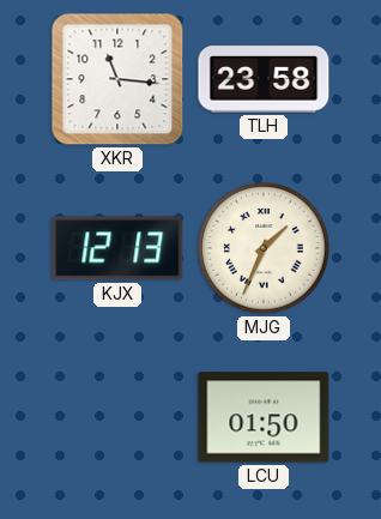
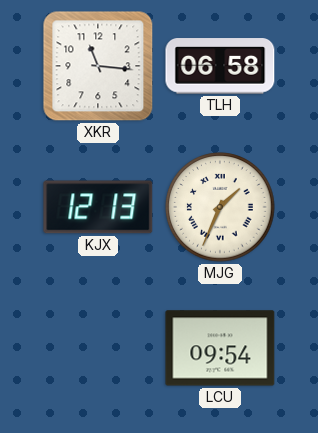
TLH: 23:58 -> 06:58
LCU: 01:50 -> 09:54
